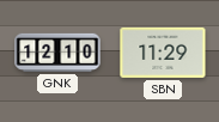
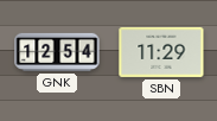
GNK: 12:10 -> 12:54
